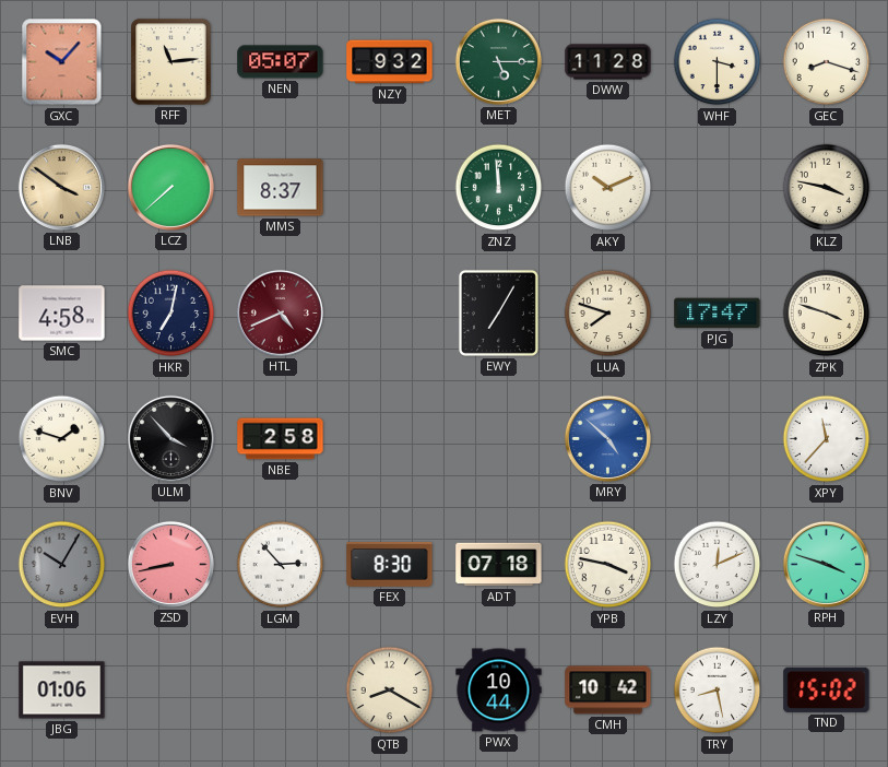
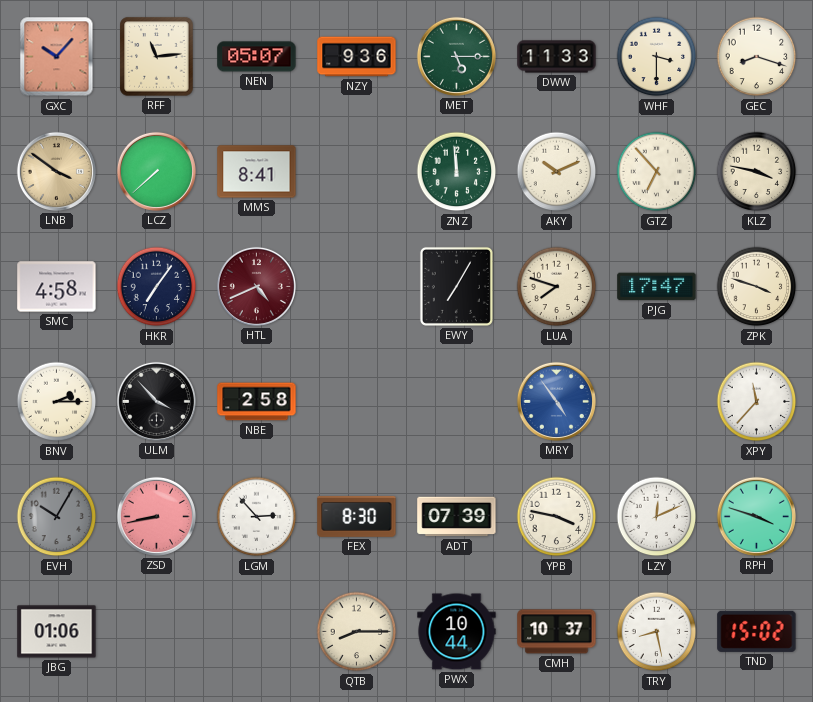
NZY: 9:32 -> 9:36
DWW: 11:28 -> 11:33
MMS: 8:37 -> 8:41
GTZ: none -> 6:53
HKR: 7:02 -> 7:06
BNV: 1:48 -> 2:15
MRY: 4:52 -> 4:54
ADT: 07:18 -> 07:39
QTB: 8:20 -> 8:15
CMH: 10:42 -> 10:37
